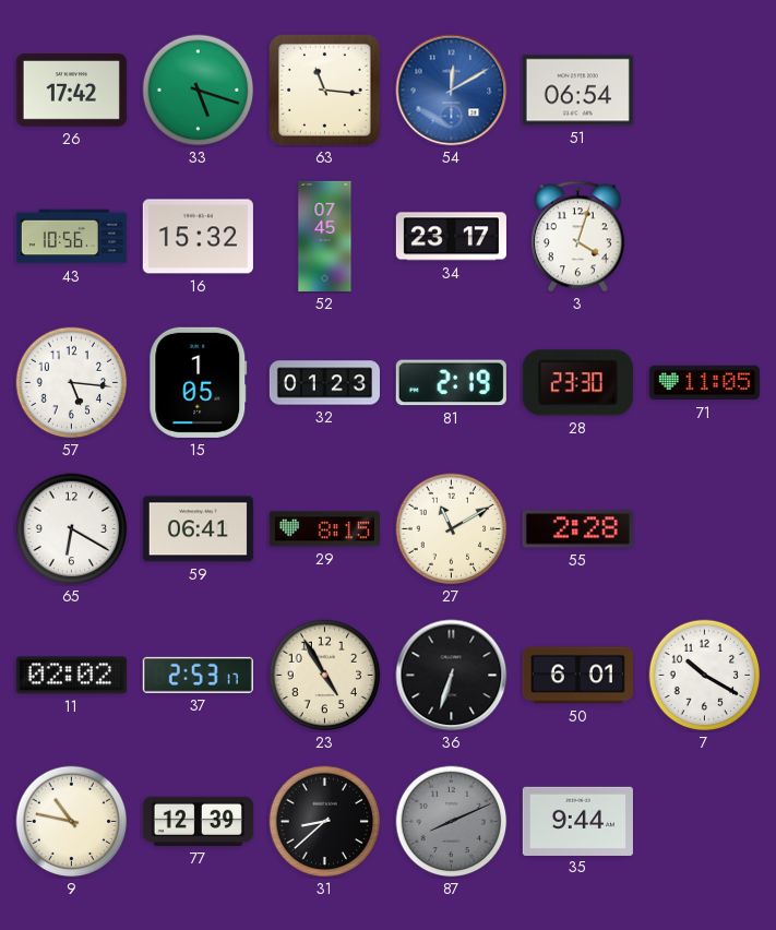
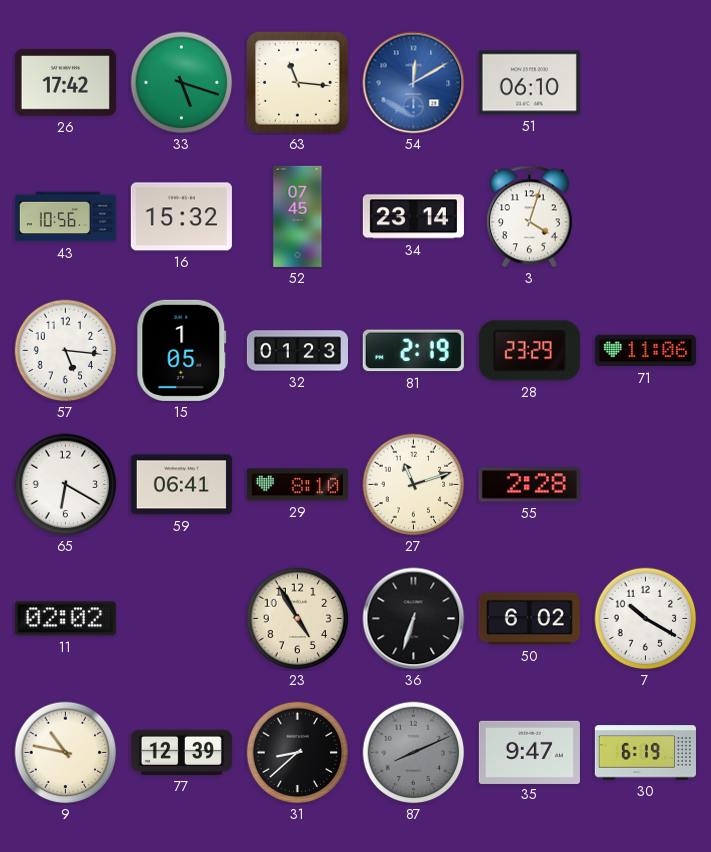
51: 06:54 -> 06:10
34: 23:17 -> 23:14
28: 23:30 -> 23:29
71: 11:05 -> 11:06
29: 8:15 -> 8:10
27: 11:10 -> 11:12
37: 2:53 -> none
50: 6:01 -> 6:02
35: 9:44 -> 9:47
30: none -> 6:19
